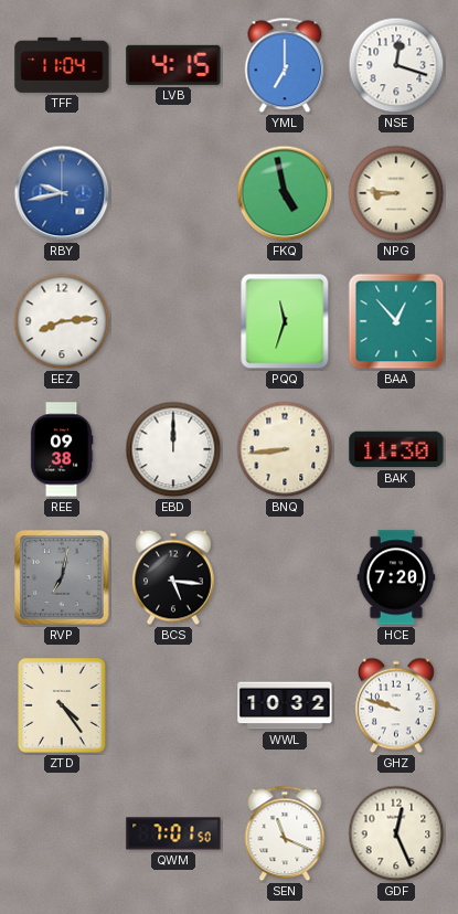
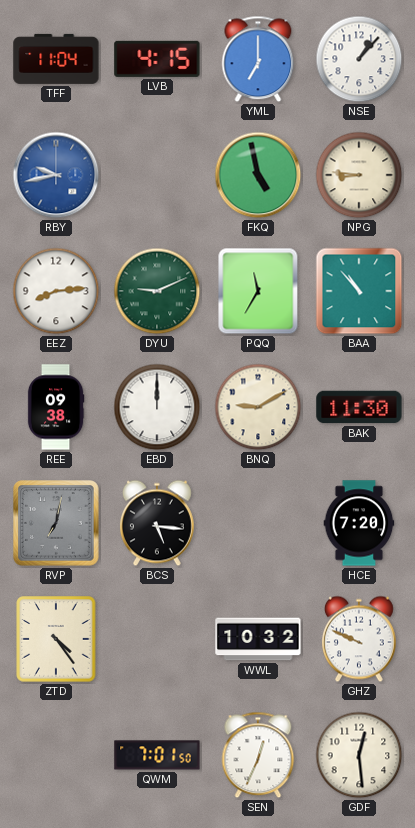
NSE: 12:18 -> 1:07
DYU: none -> 9:11
PQQ: 11:33 -> 11:35
BAA: 12:53 -> 10:53
BNQ: 8:44 -> 9:10
GHZ: 9:48 -> 9:49
SEN: 11:19 -> 12:34
GDF: 12:26 -> 12:29
